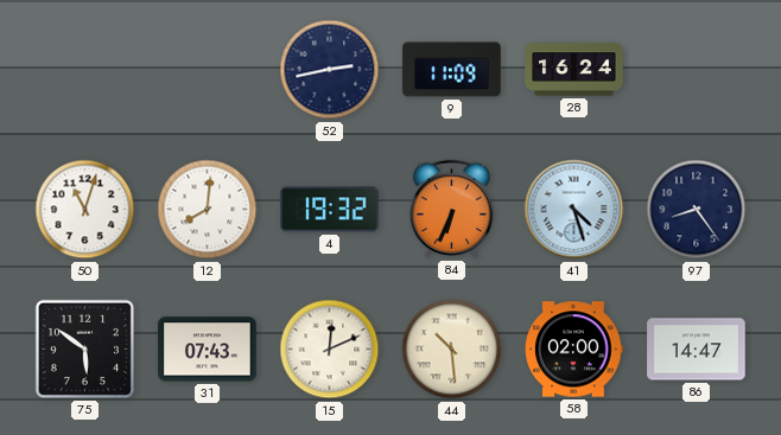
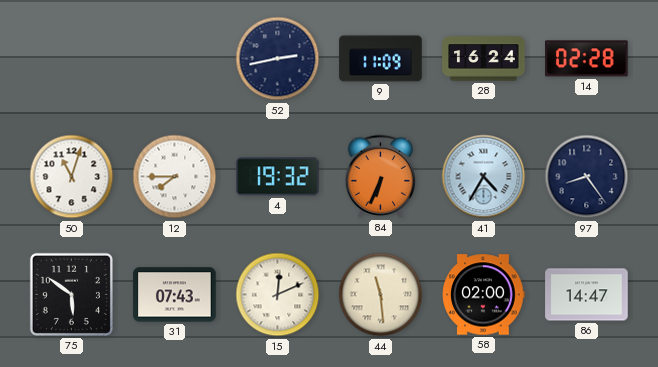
14: none -> 02:28
12: 8:01 -> 7:45
41: 4:27 -> 4:35
44: 10:29 -> 11:29
